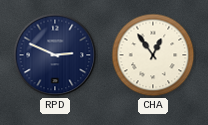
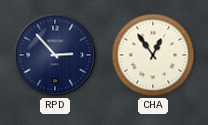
RPD: 2:49 -> 2:53
